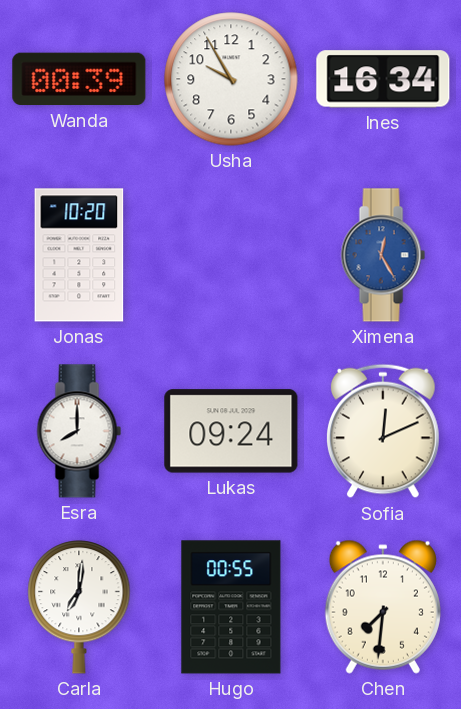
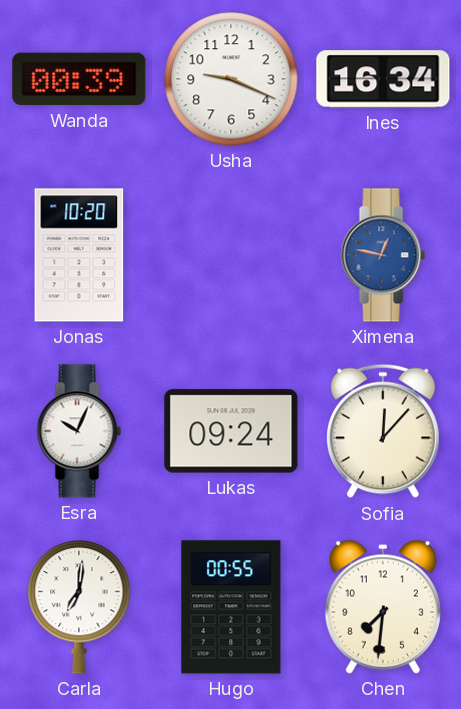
Usha: 9:55 -> 9:19
Ximena: 12:25 -> 12:47
Esra: 8:00 -> 10:04
Sofia: 12:11 -> 12:07
